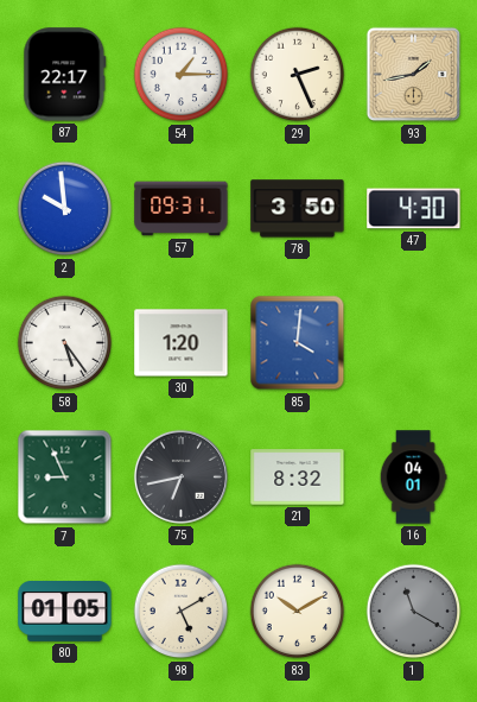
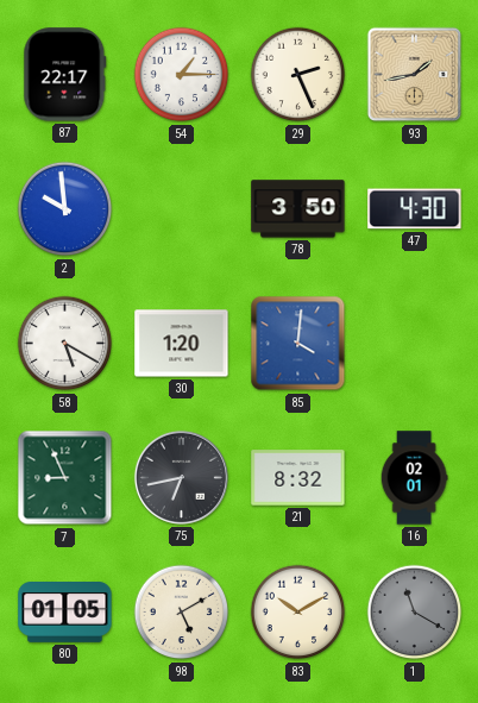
57: 09:31 -> none
58: 5:24 -> 5:20
16: 04:01 -> 02:01
